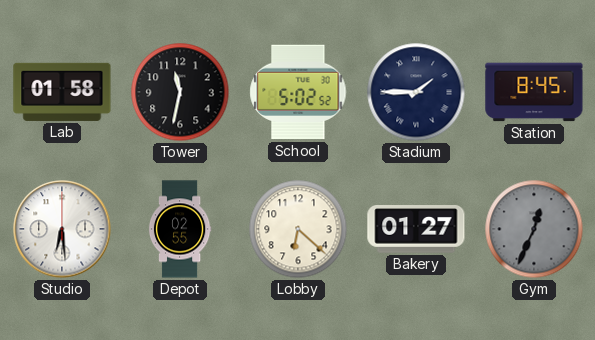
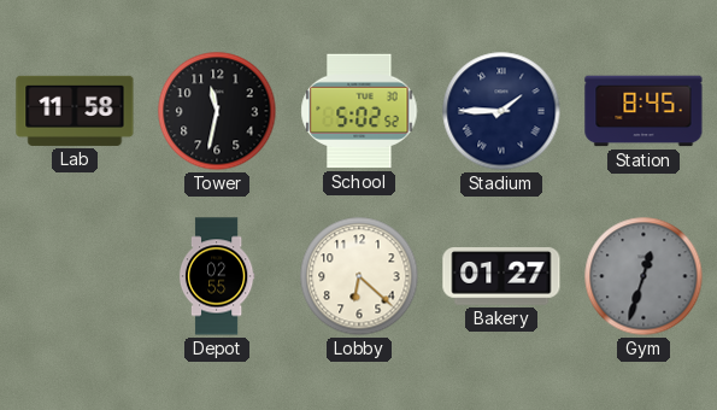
Lab: 01:58 -> 11:58
Studio: 6:29 -> none
Gym: 12:34 -> 12:33
